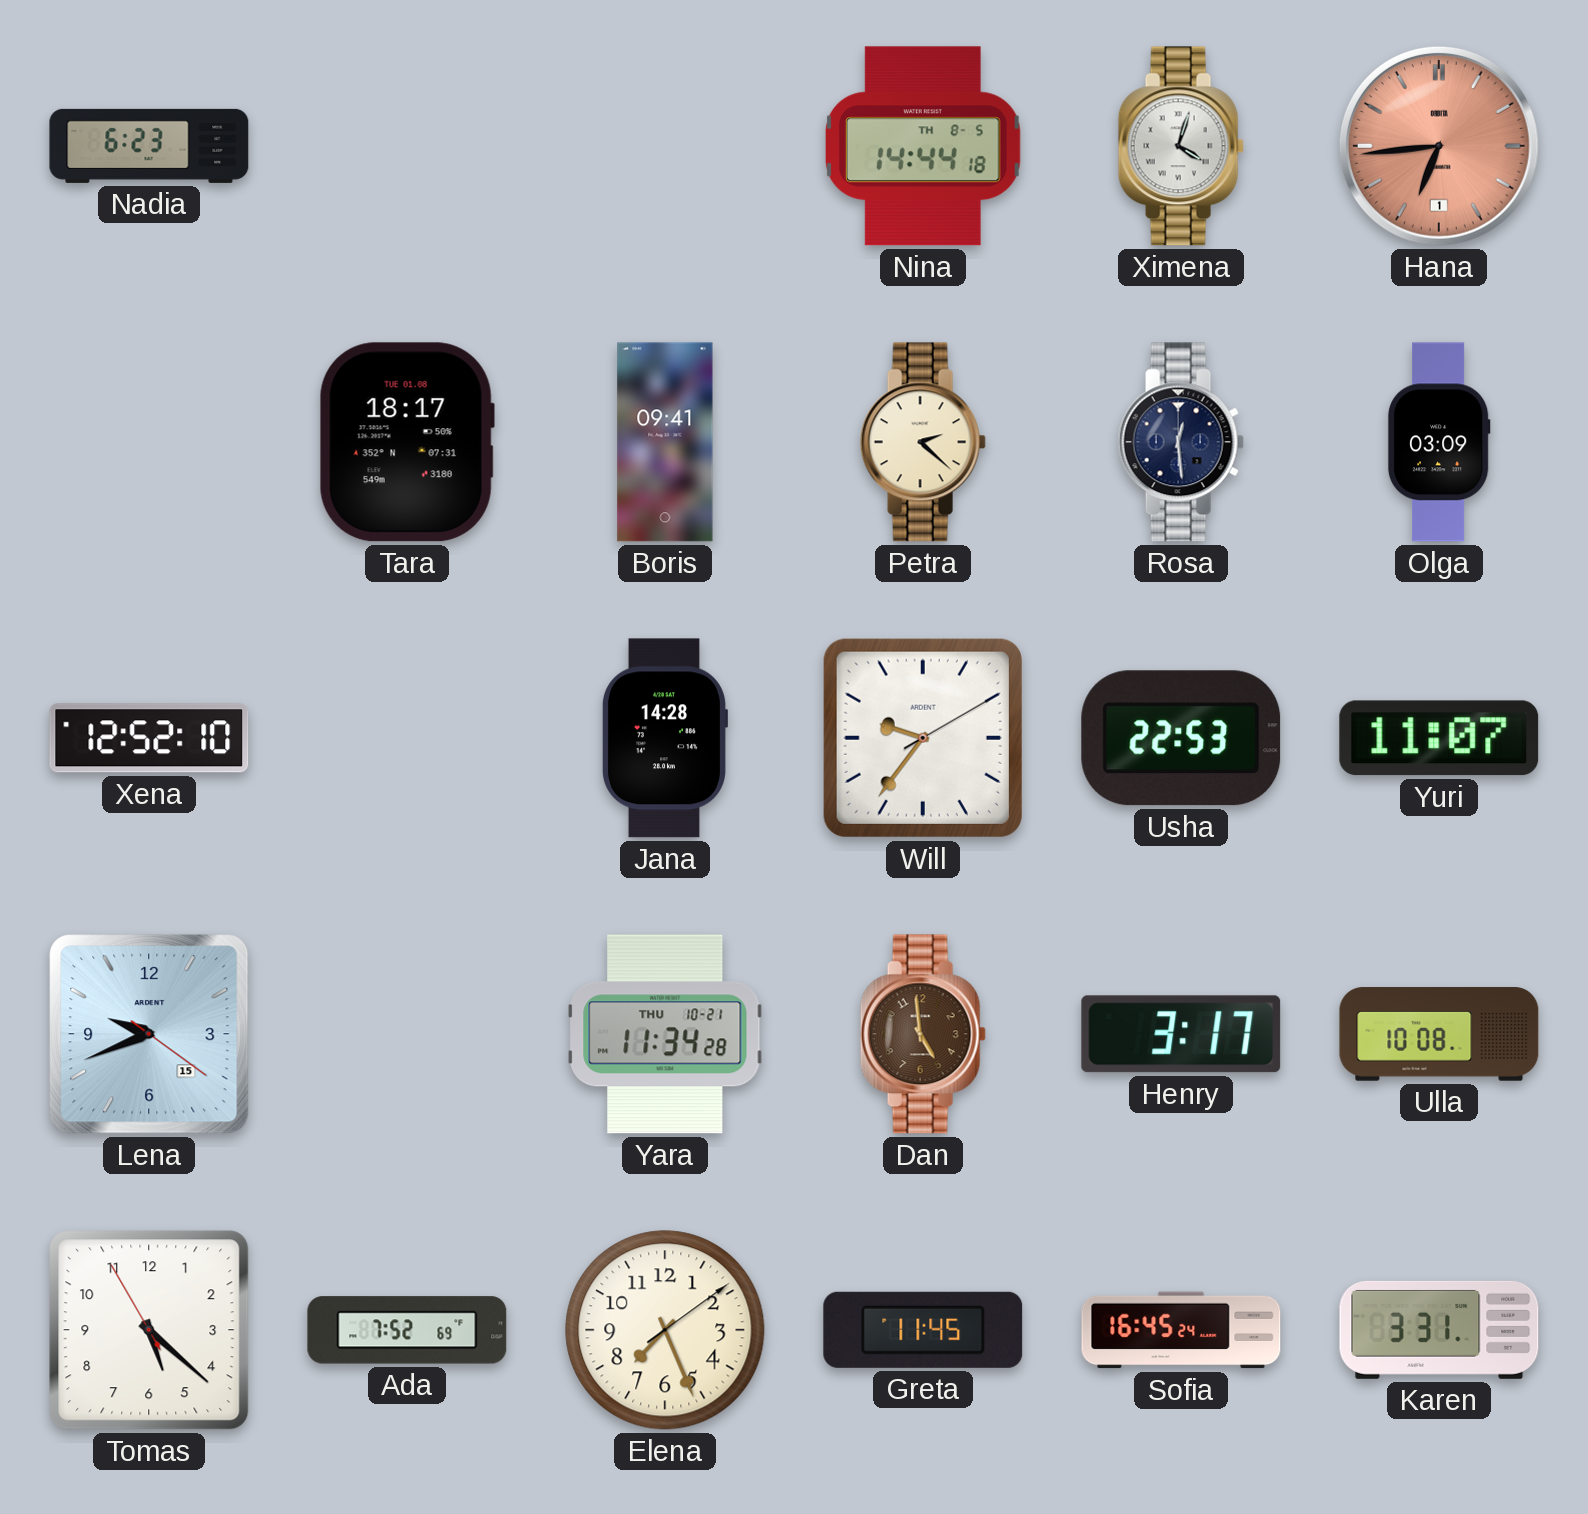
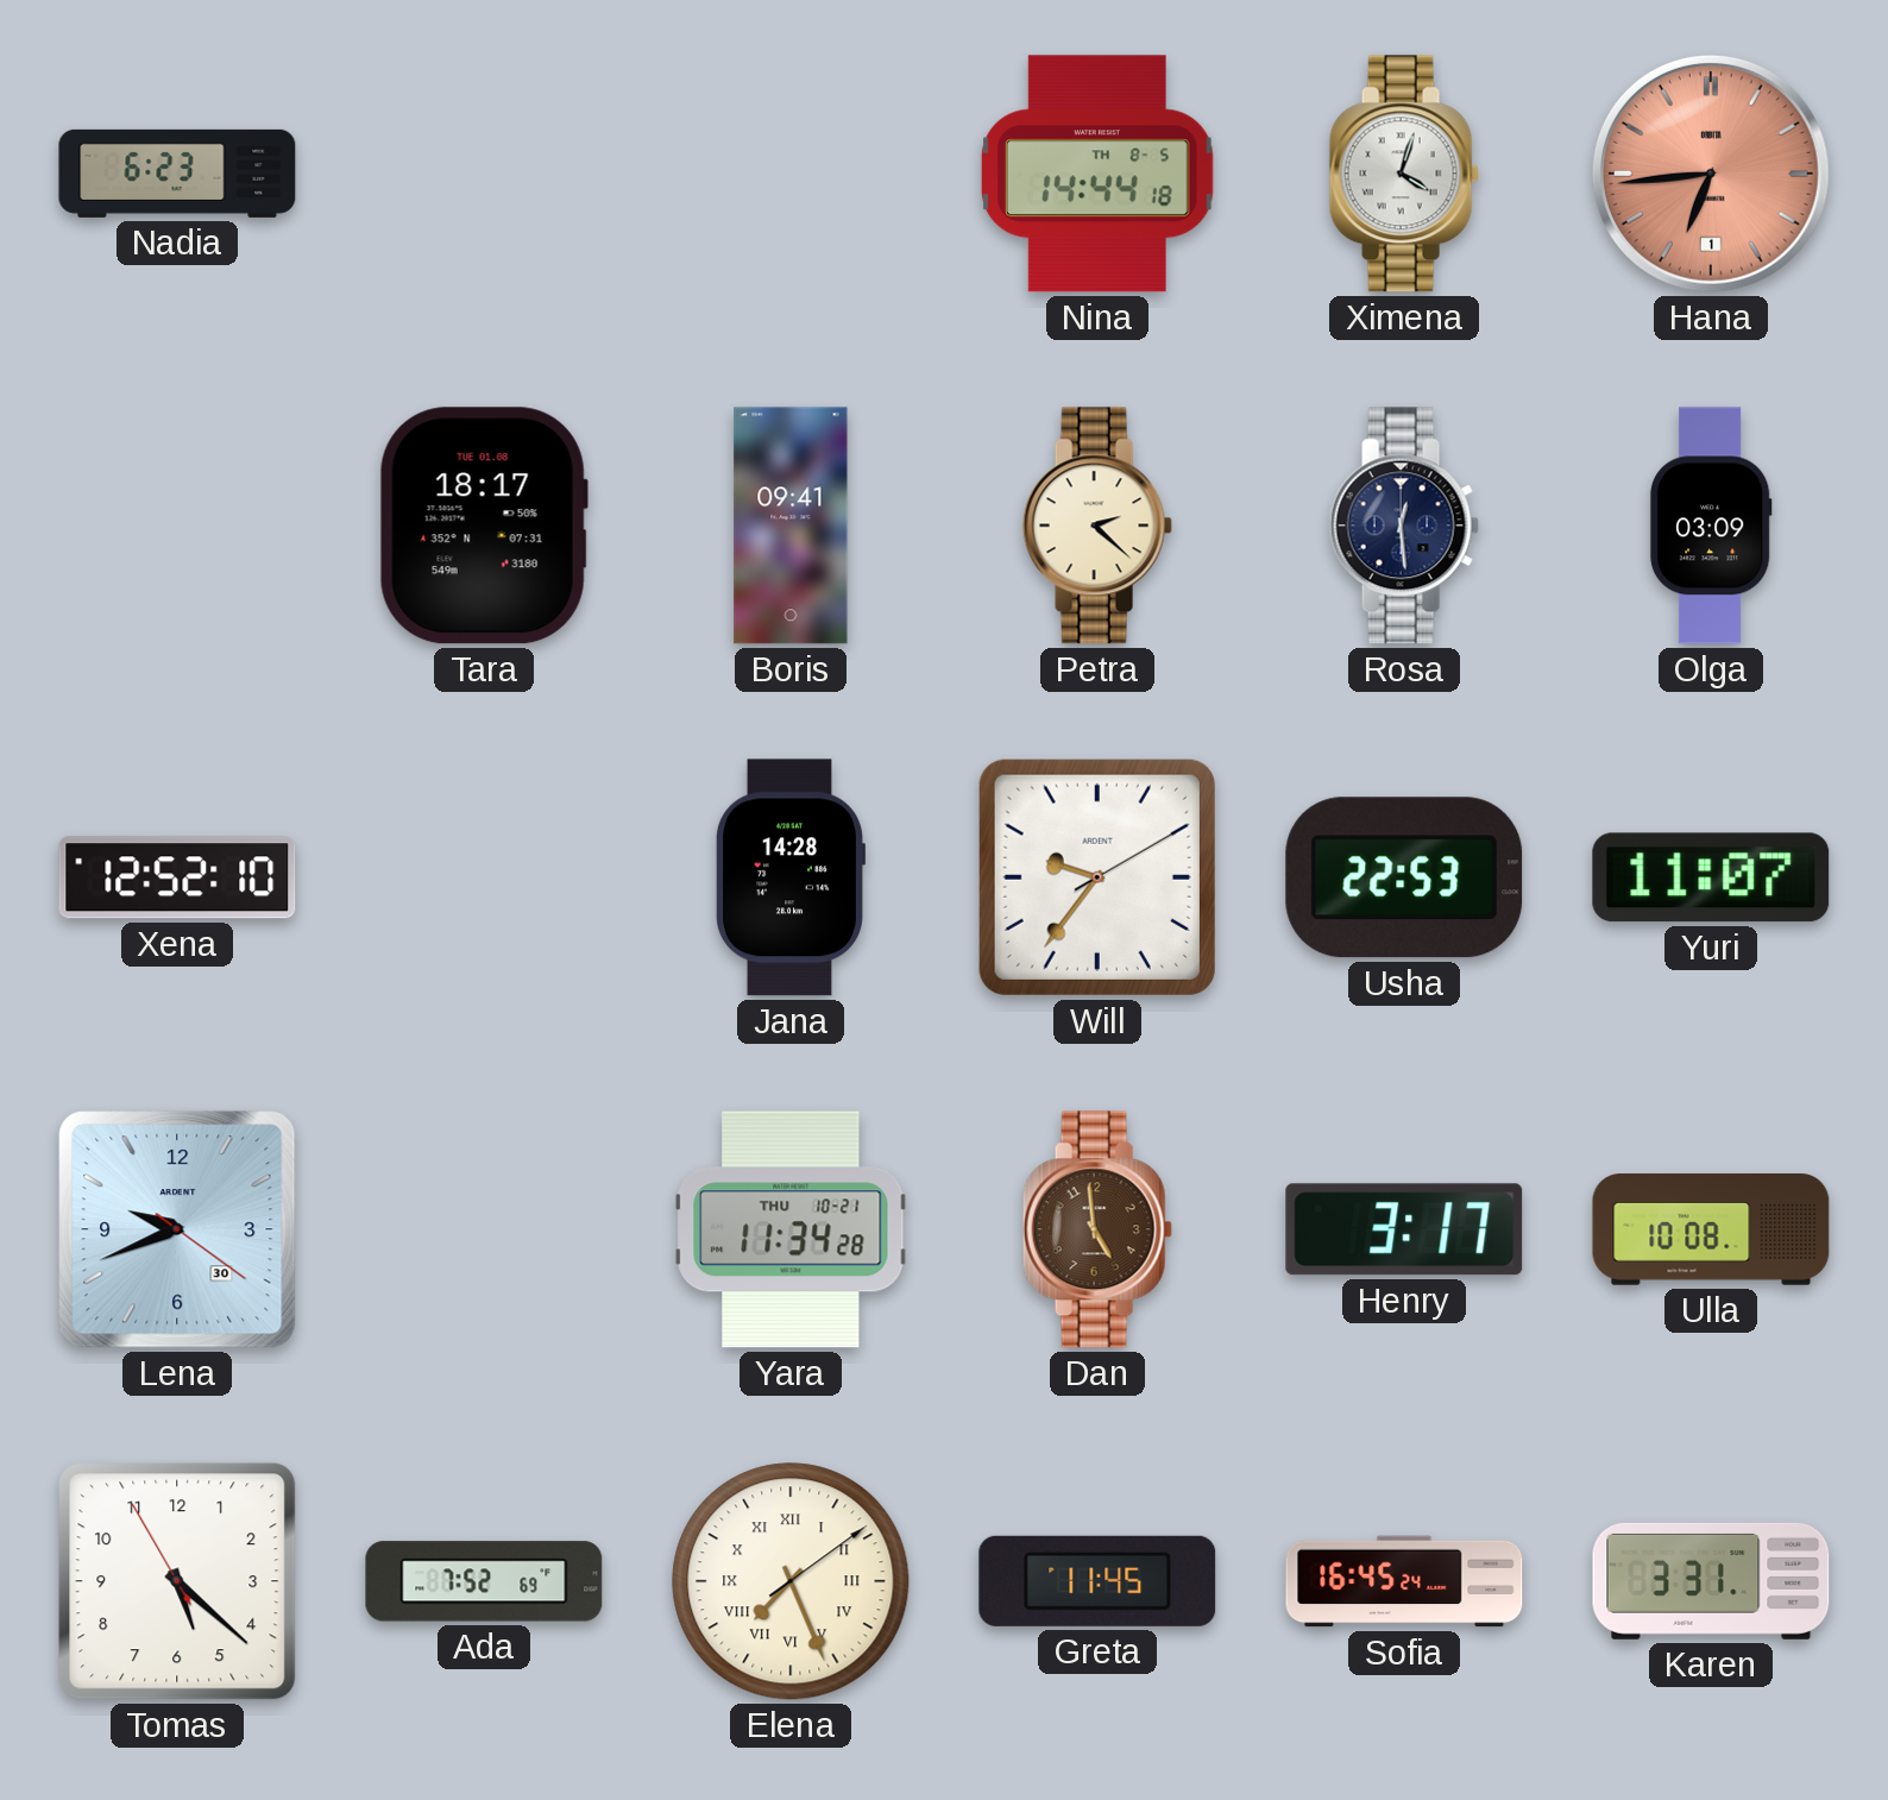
Lena date: 15 -> 30
Elena numerals: Arabic -> Roman
